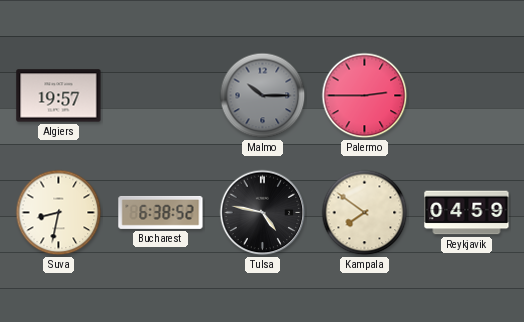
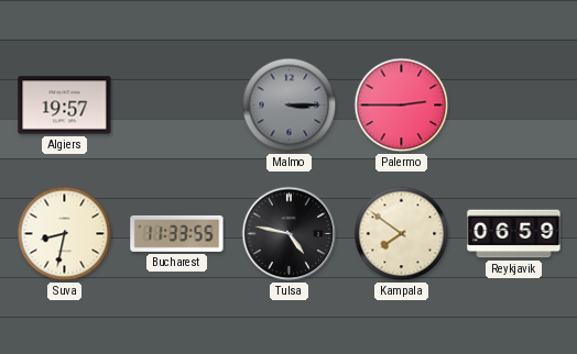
Malmo: 10:15 -> 3:15
Bucharest: 6:38 -> 11:33
Reykjavik: 04:59 -> 06:59
